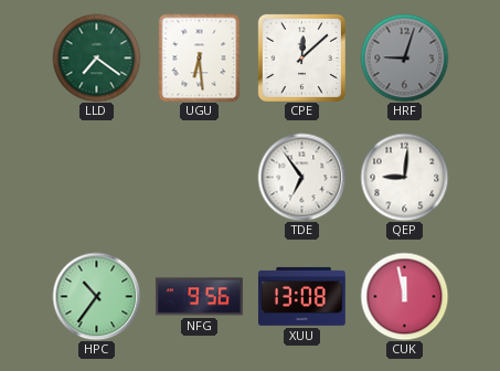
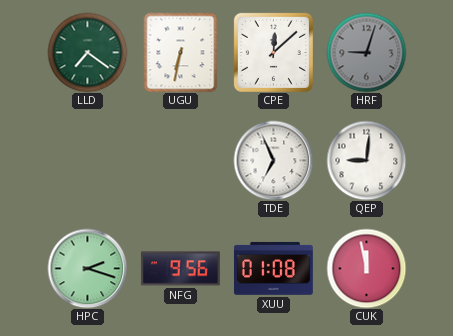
UGU: 6:29 -> 6:32
TDE: 6:54 -> 6:56
HPC: 10:36 -> 2:18
XUU: 13:08 -> 01:08
